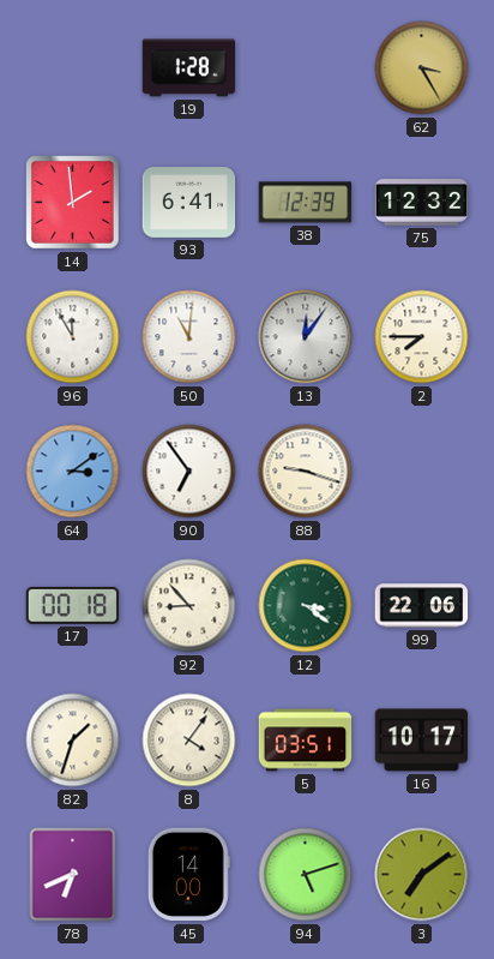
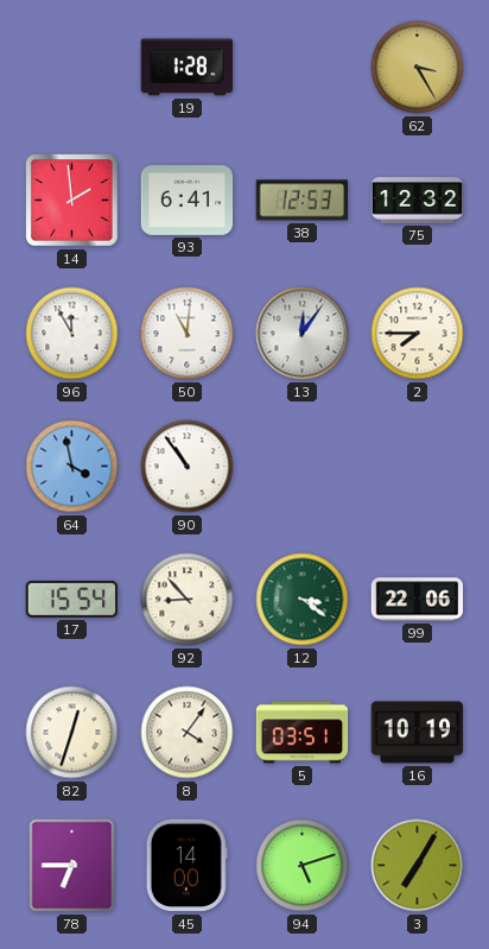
38: 12:39 -> 12:53
64: 3:09 -> 3:58
90: 6:54 -> 10:54
88: 9:18 -> none
17: 00:18 -> 15:54
82: 1:33 -> 12:33
16: 10:17 -> 10:19
78: 6:41 -> 6:45
3: 7:09 -> 7:05
